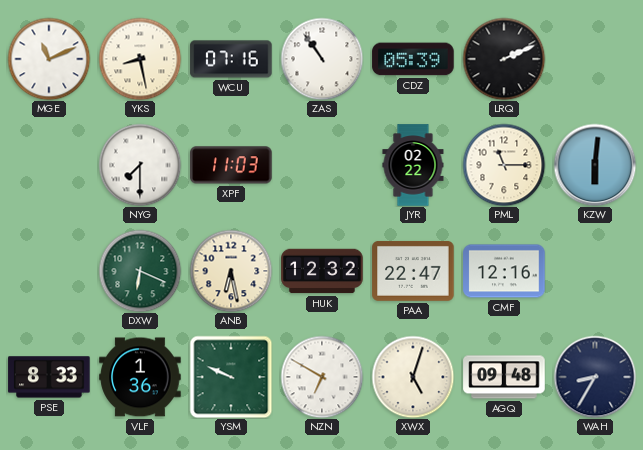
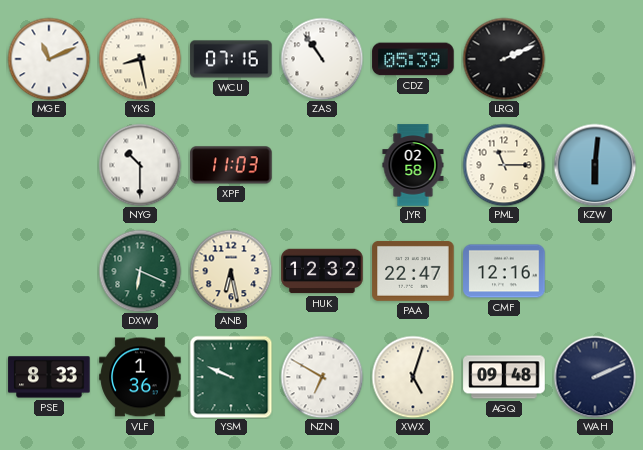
NYG: 7:30 -> 10:30
JYR: 02:22 -> 02:58
WAH: 8:35 -> 2:11
